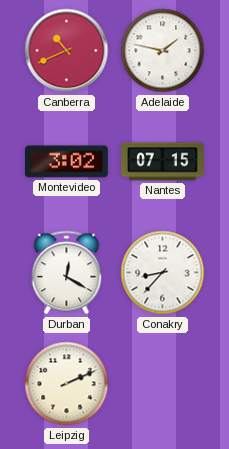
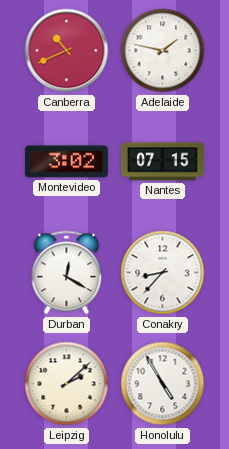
Leipzig: 2:11 -> 2:08
Honolulu: none -> 4:55
